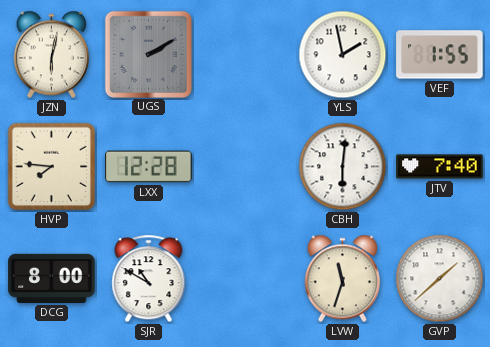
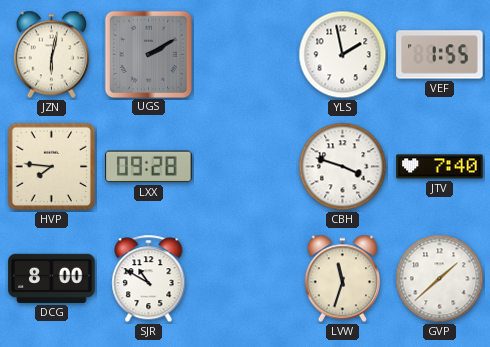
LXX: 12:28 -> 09:28
CBH: 6:01 -> 3:48
